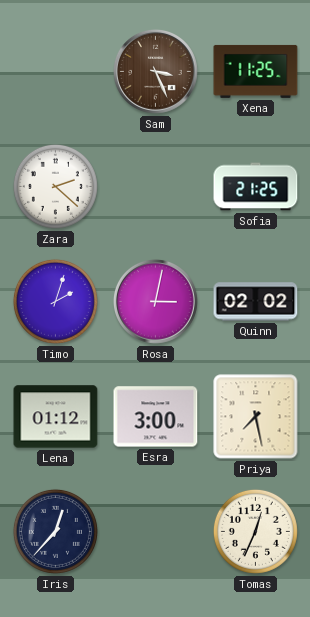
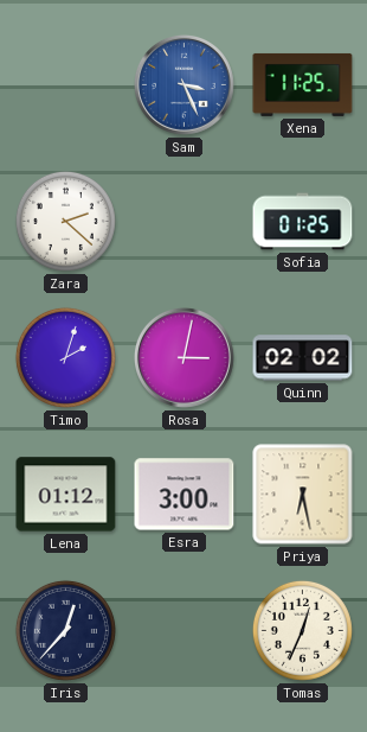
Sam dial: brown -> blue
Sofia: 21:25 -> 01:25
Priya: 7:28 -> 6:28
